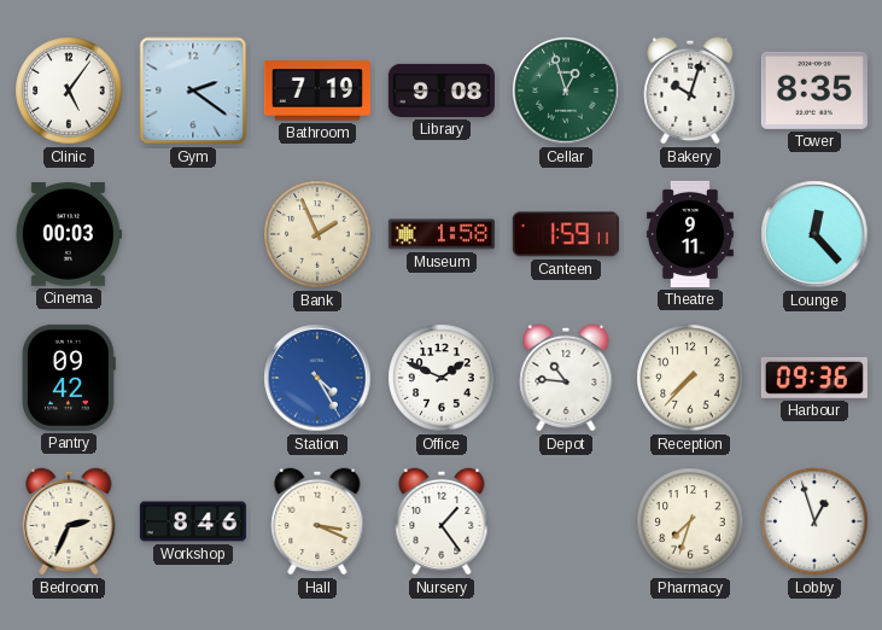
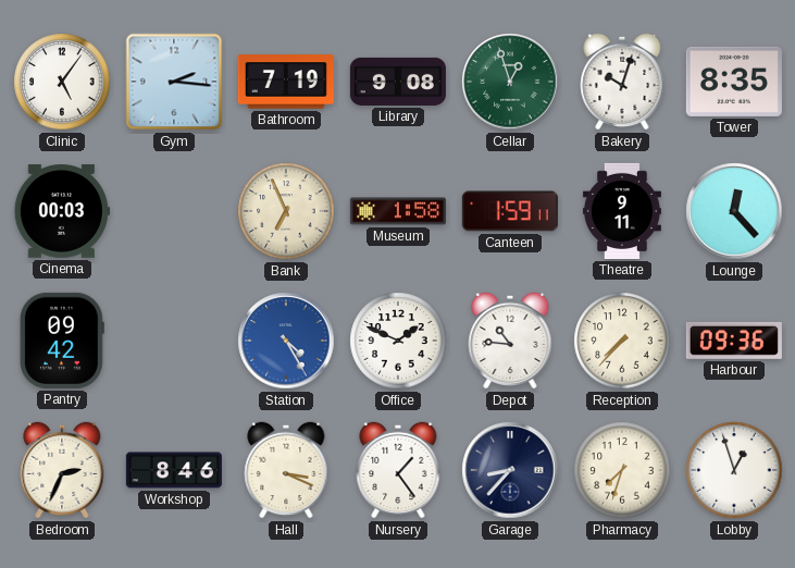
Gym: 2:21 -> 2:16
Bank: 1:56 -> 6:56
Garage: none -> 8:37
